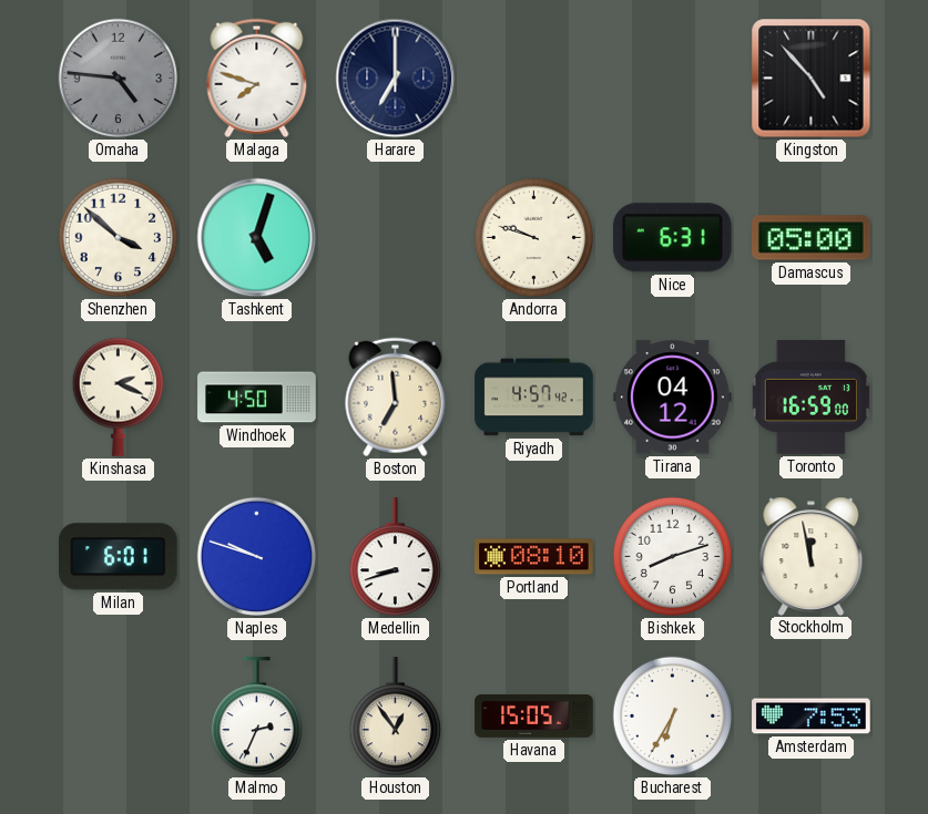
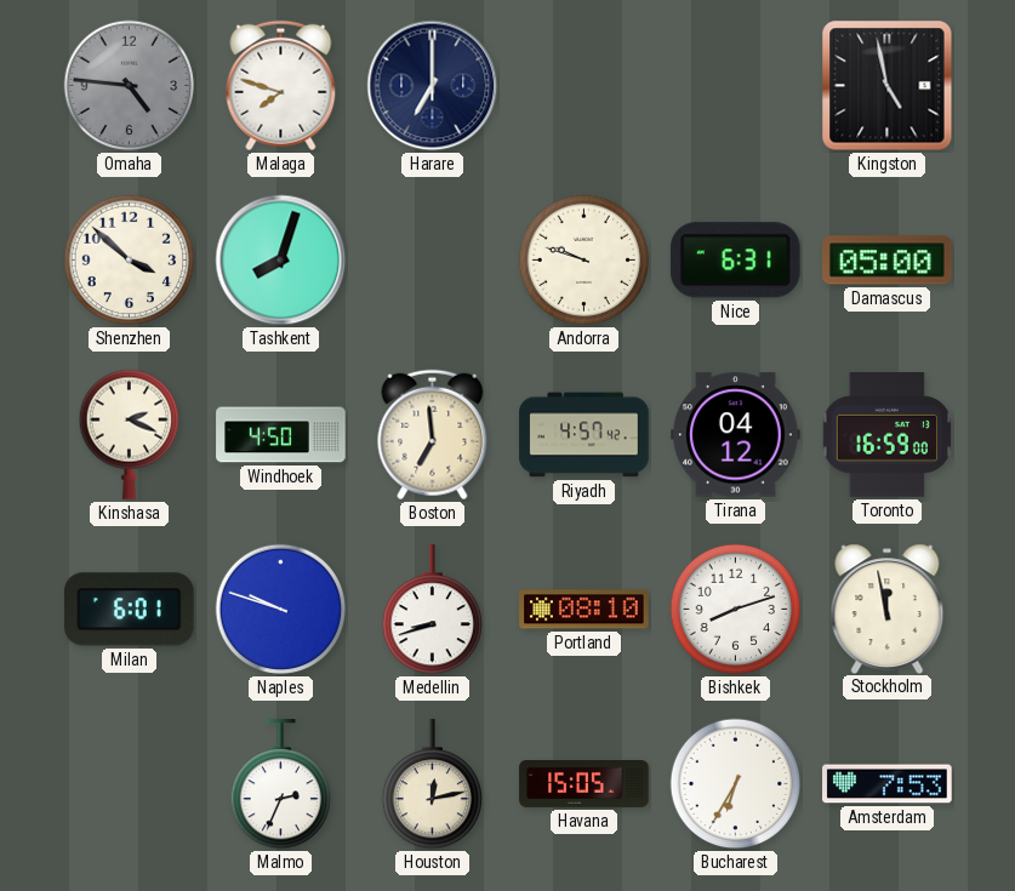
Kingston: 4:53 -> 4:58
Tashkent: 5:03 -> 8:03
Houston: 12:54 -> 12:13
